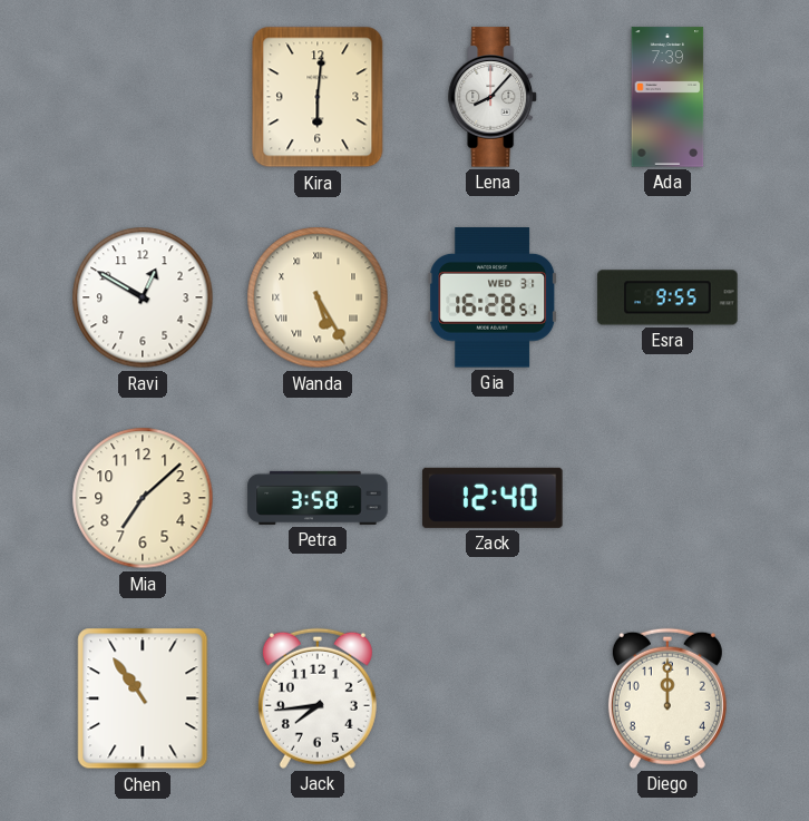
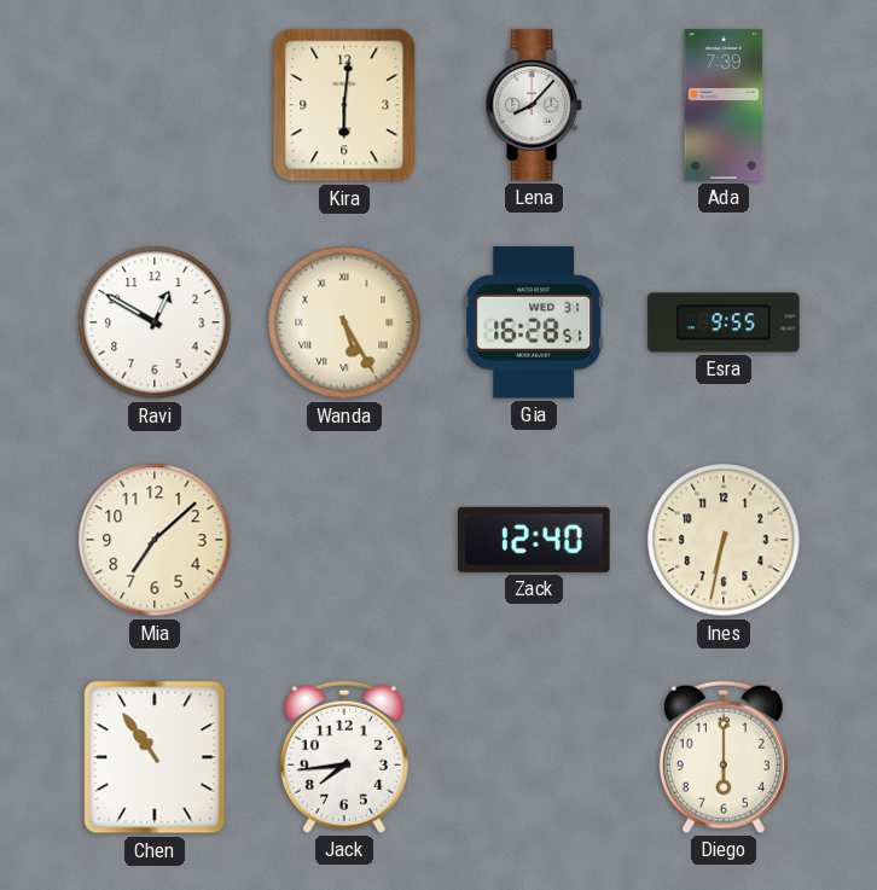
Petra: 3:58 -> none
Ines: none -> 6:32
Diego: 12:00 -> 6:00
